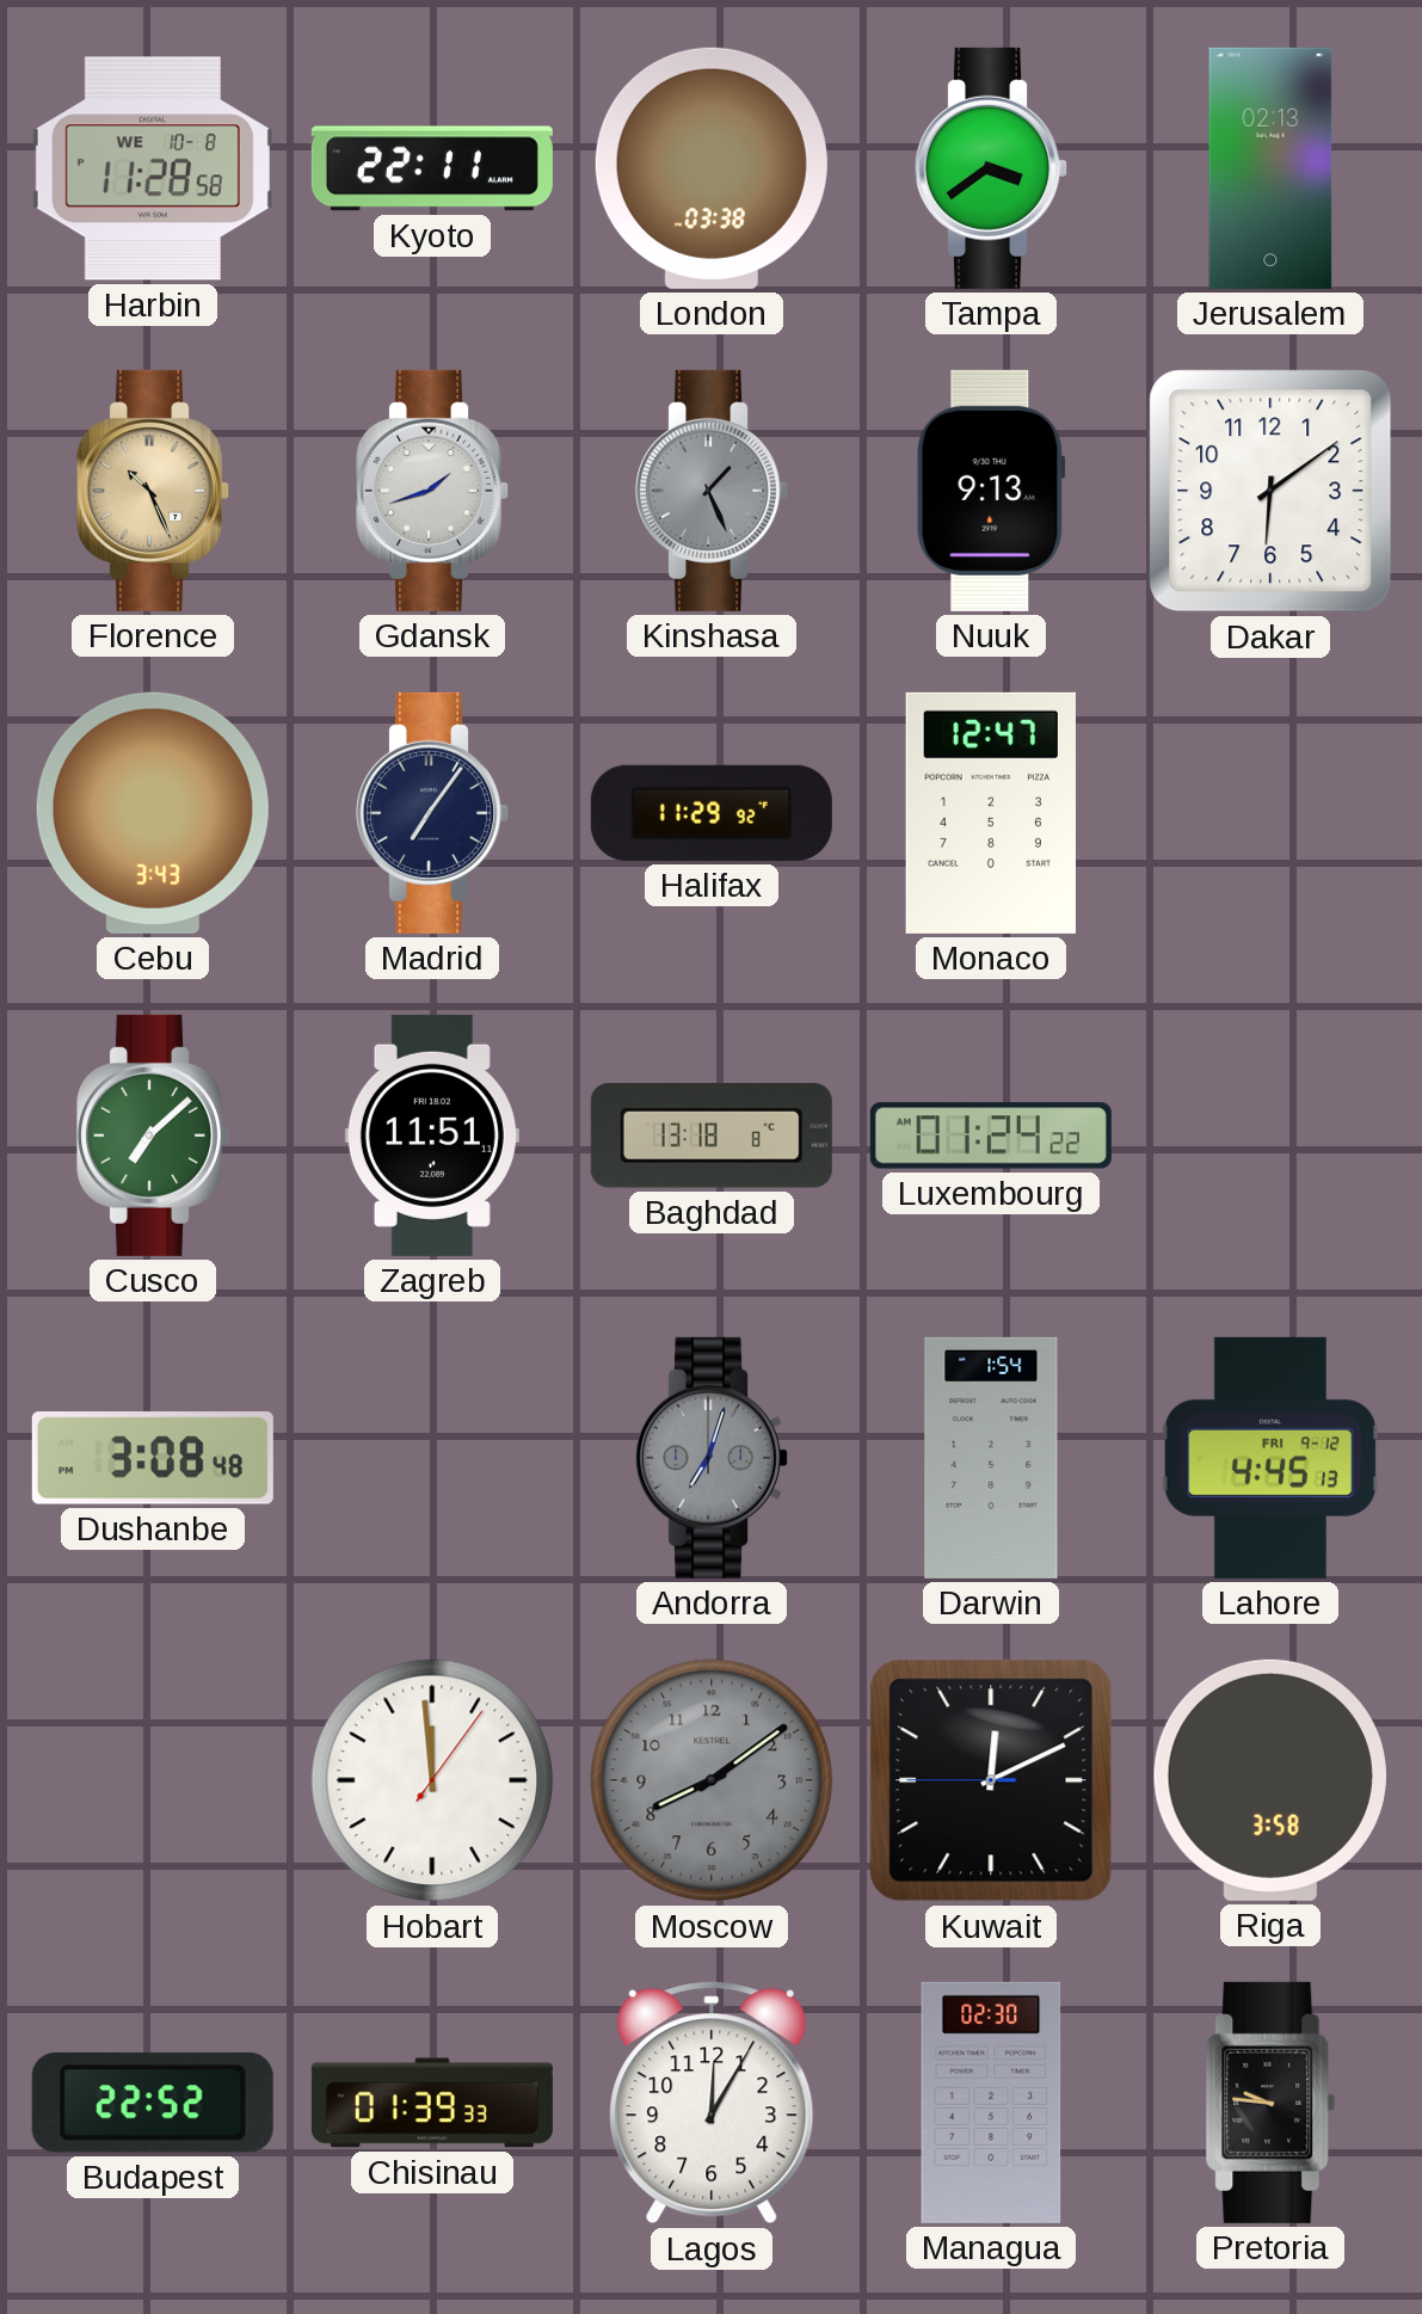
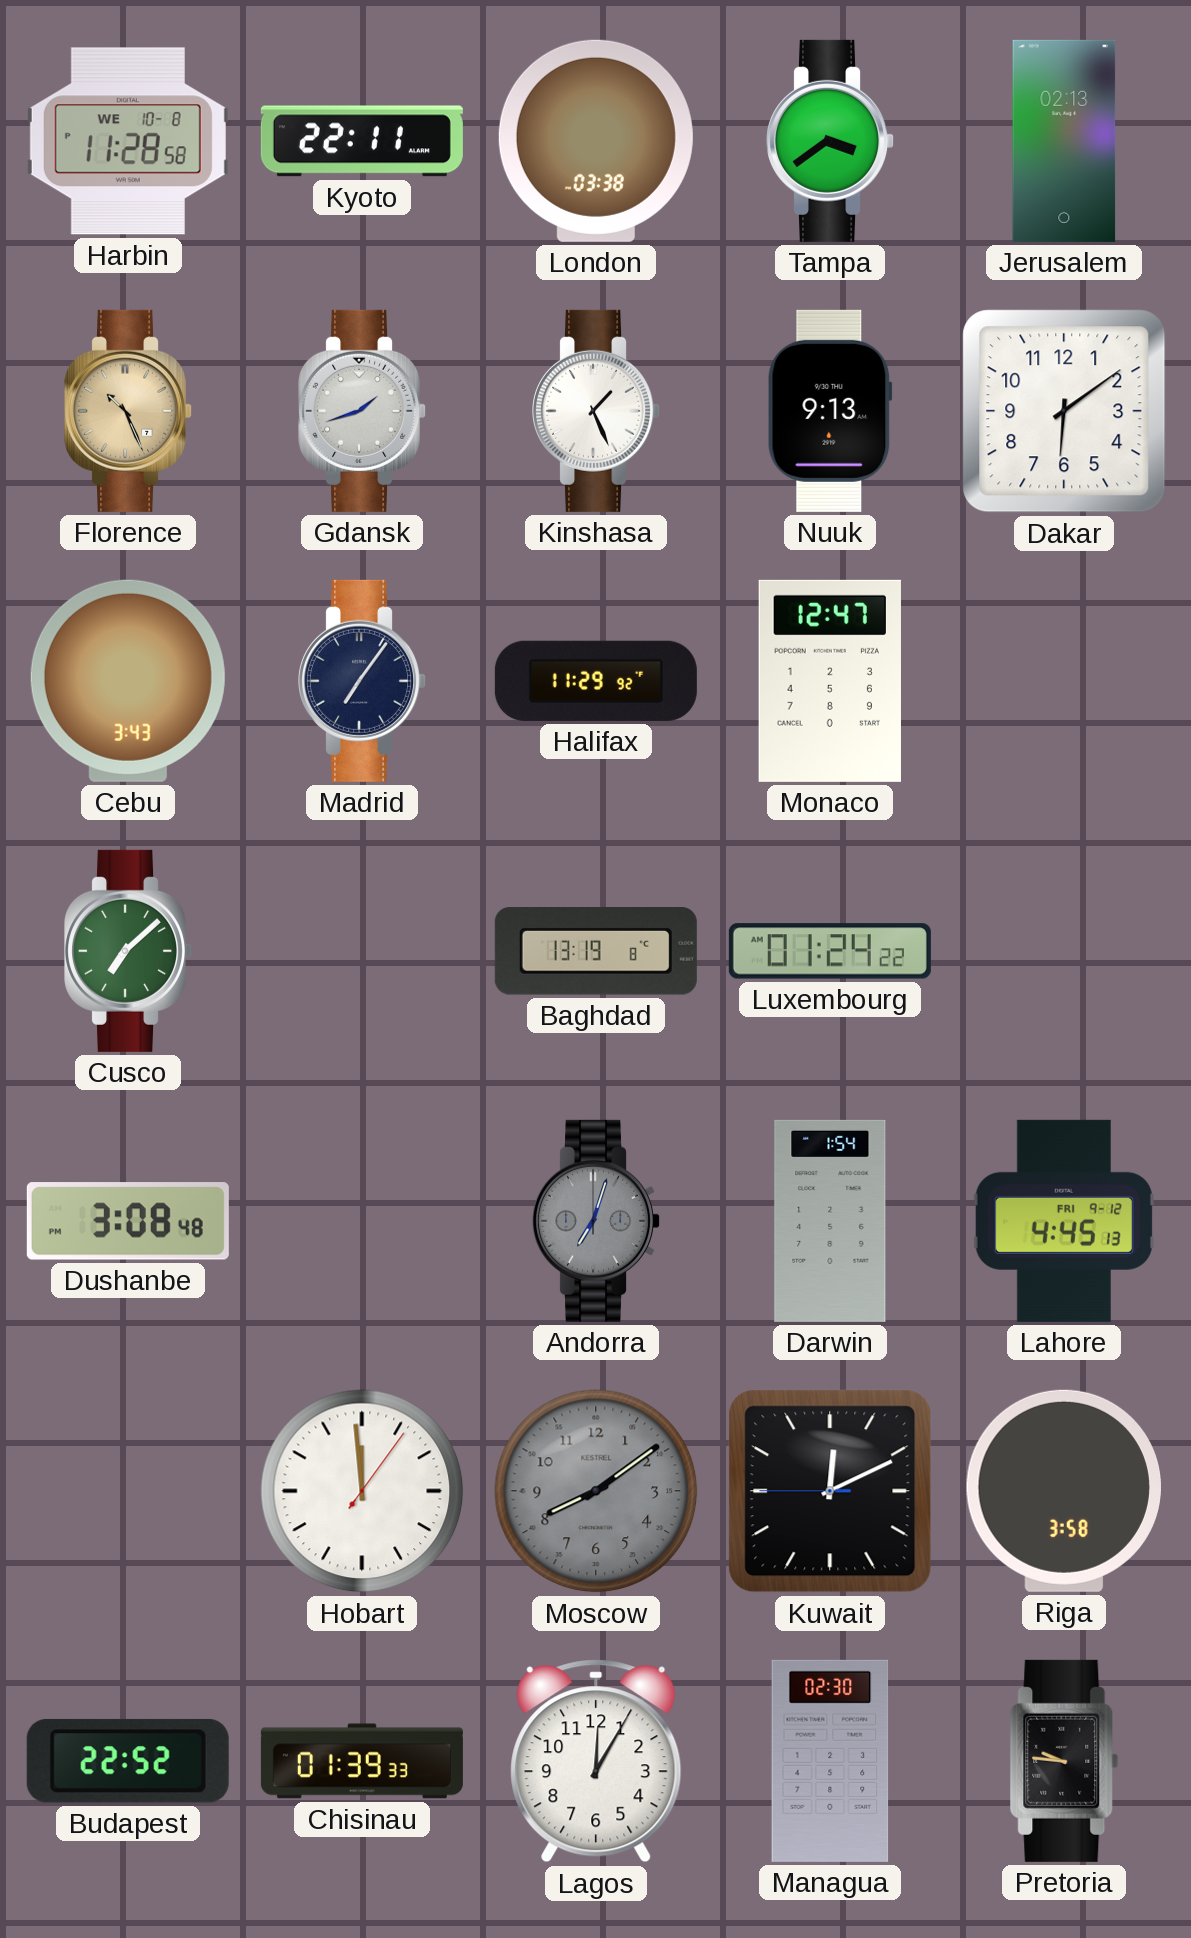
Kinshasa dial: grey -> white
Zagreb: 11:51 -> none
Baghdad: 13:18 -> 13:19
